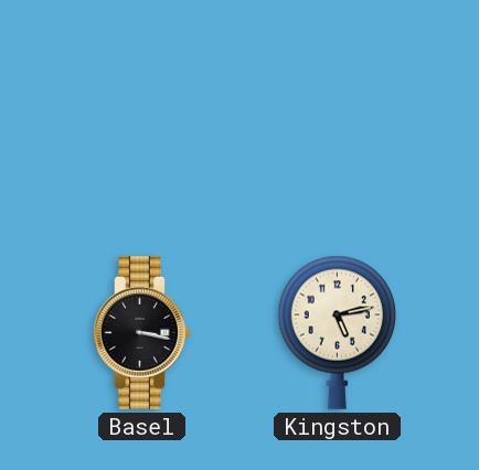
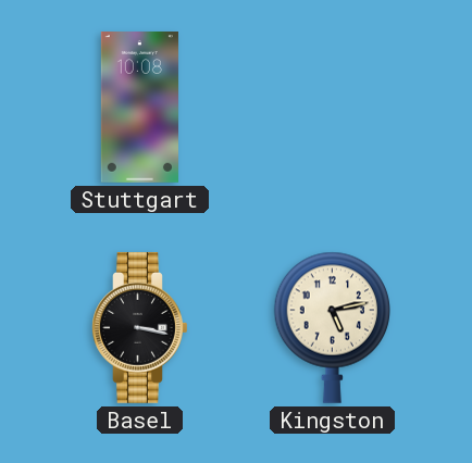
Stuttgart: none -> 10:08
